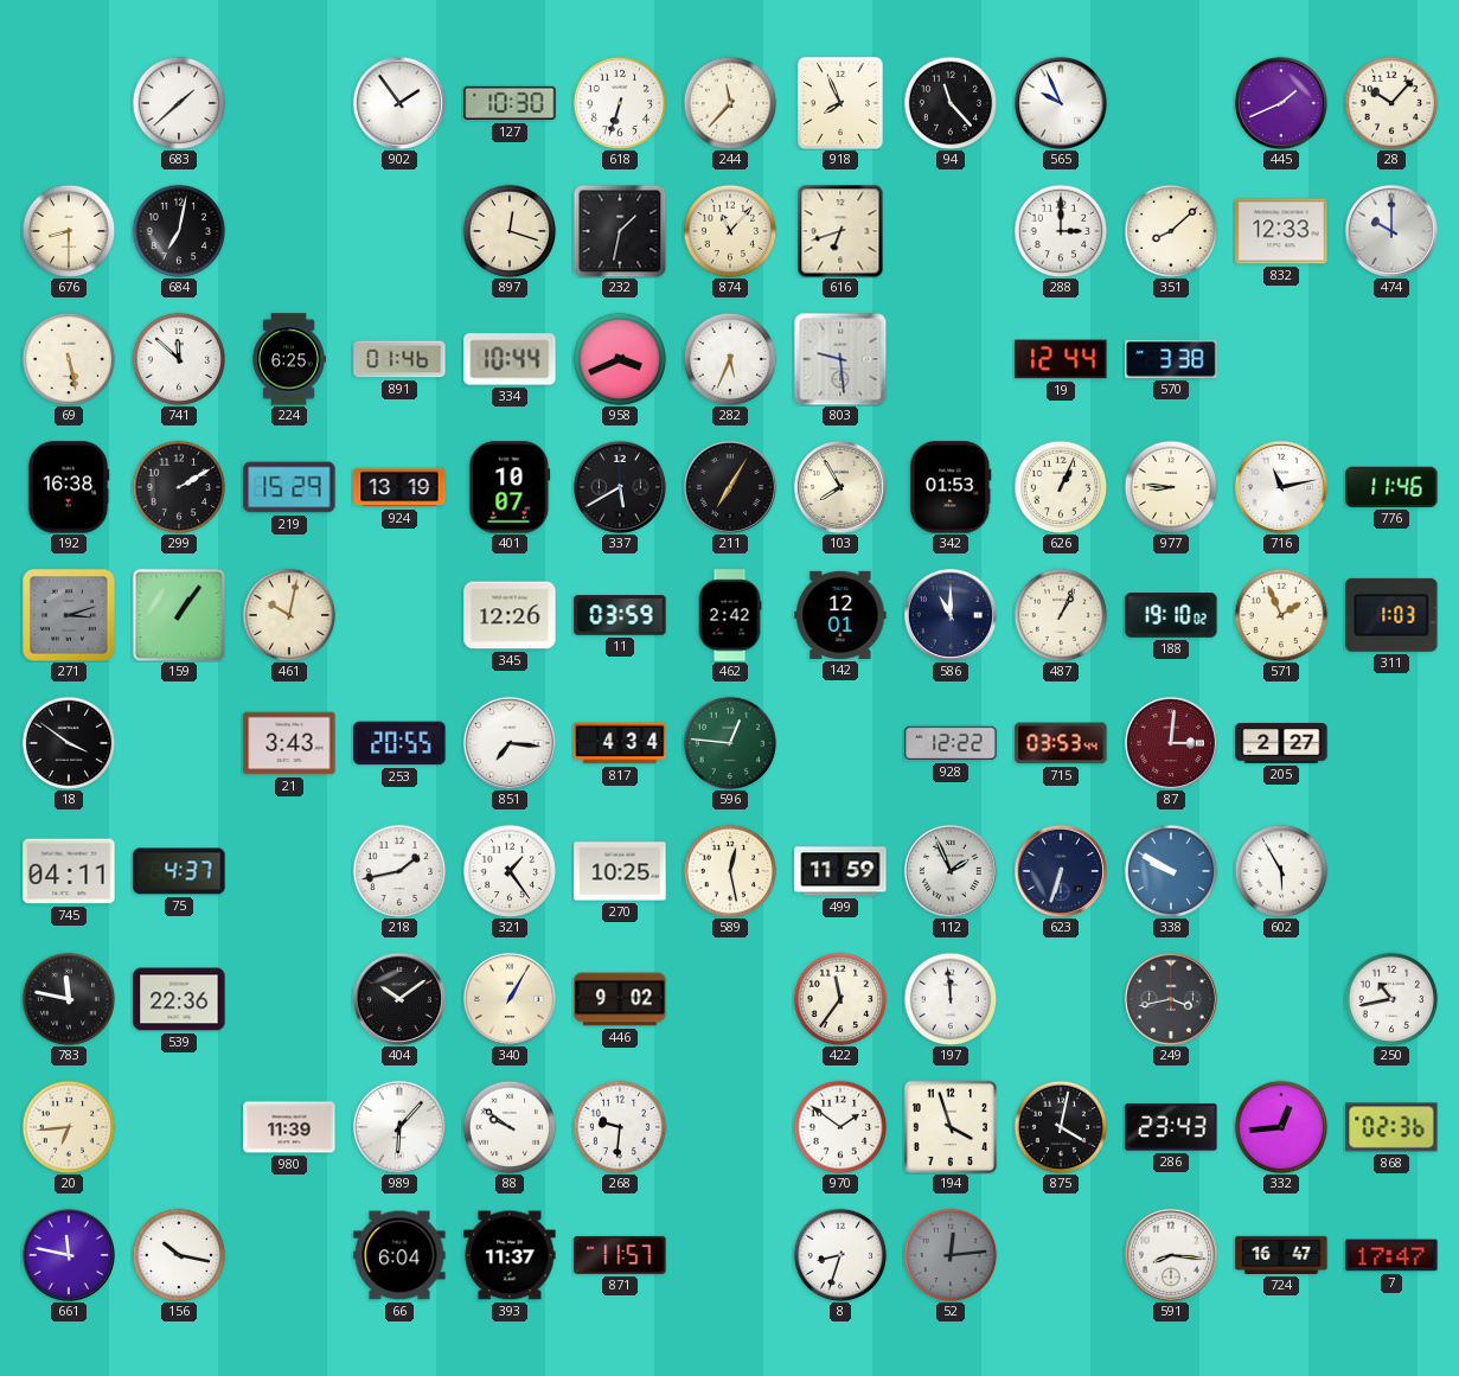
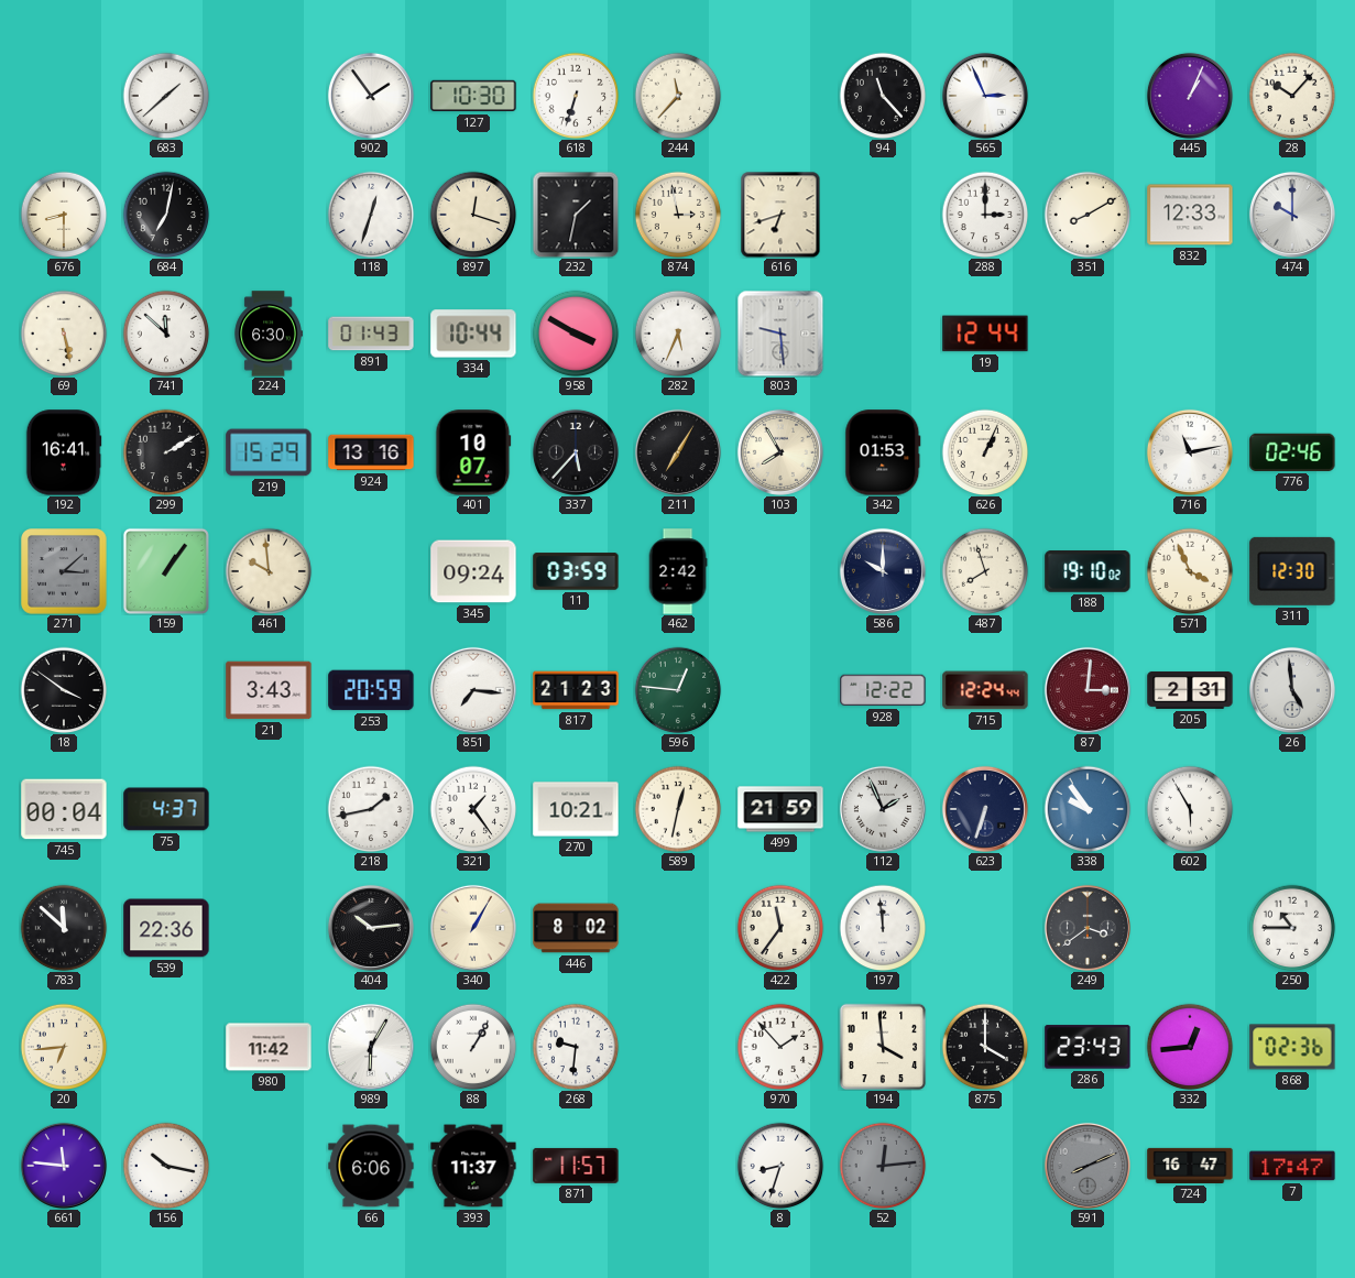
918: 7:56 -> none
565: 9:56 -> 2:56
445: 1:41 -> 1:04
118: none -> 12:33
874: 11:07 -> 2:58
351: 8:08 -> 8:10
224: 6:25 -> 6:30
891: 01:46 -> 01:43
958: 3:41 -> 3:50
570: 3:38 -> none
192: 16:38 -> 16:41
924: 13:19 -> 13:16
337: 5:40 -> 5:37
977: 8:46 -> none
776: 11:46 -> 02:46
271: 3:12 -> 3:08
461: 10:02 -> 9:59
345: 12:26 -> 09:24
142: 12:01 -> none
586: 11:00 -> 10:00
487: 1:04 -> 7:57
571: 1:56 -> 3:56
311: 1:03 -> 12:30
253: 20:55 -> 20:59
817: 4:34 -> 21:23
715: 03:53 -> 12:24
205: 2:27 -> 2:31
26: none -> 4:59
745: 04:11 -> 00:04
270: 10:25 -> 10:21
589: 12:28 -> 12:32
499: 11:59 -> 21:59
338: 9:50 -> 9:54
783: 11:47 -> 11:52
404: 10:09 -> 10:14
446: 9:02 -> 8:02
249: 3:43 -> 3:39
250: 10:43 -> 10:45
980: 11:39 -> 11:42
989: 6:07 -> 6:05
88: 9:51 -> 1:05
970: 1:51 -> 1:53
194: 3:57 -> 3:59
875: 4:02 -> 4:00
661: 11:47 -> 11:46
66: 6:04 -> 6:06
591: 8:16 -> 8:11
591 dial: white -> grey
